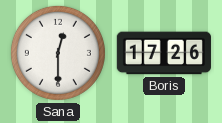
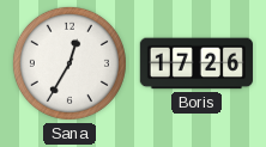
Sana: 12:30 -> 12:35
